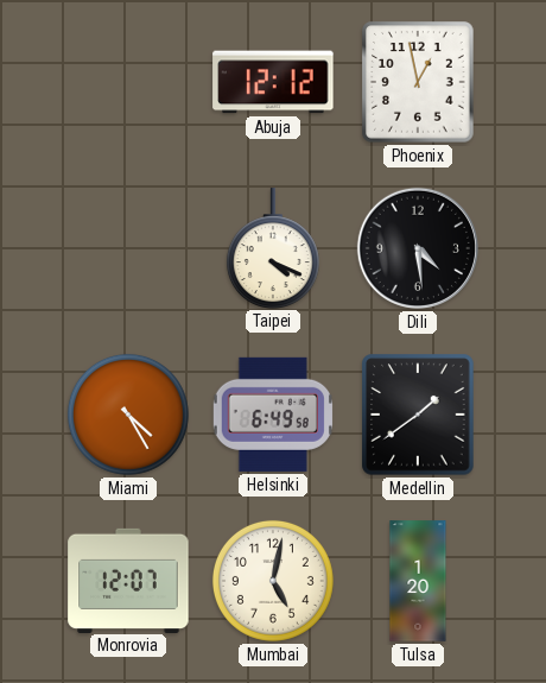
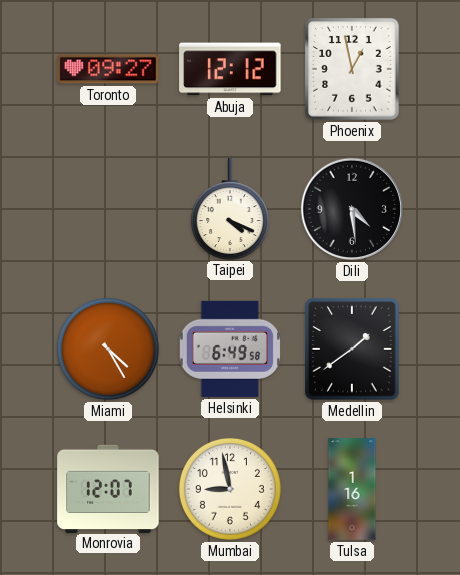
Toronto: none -> 09:27
Mumbai: 5:02 -> 8:58
Tulsa: 1:20 -> 1:16
